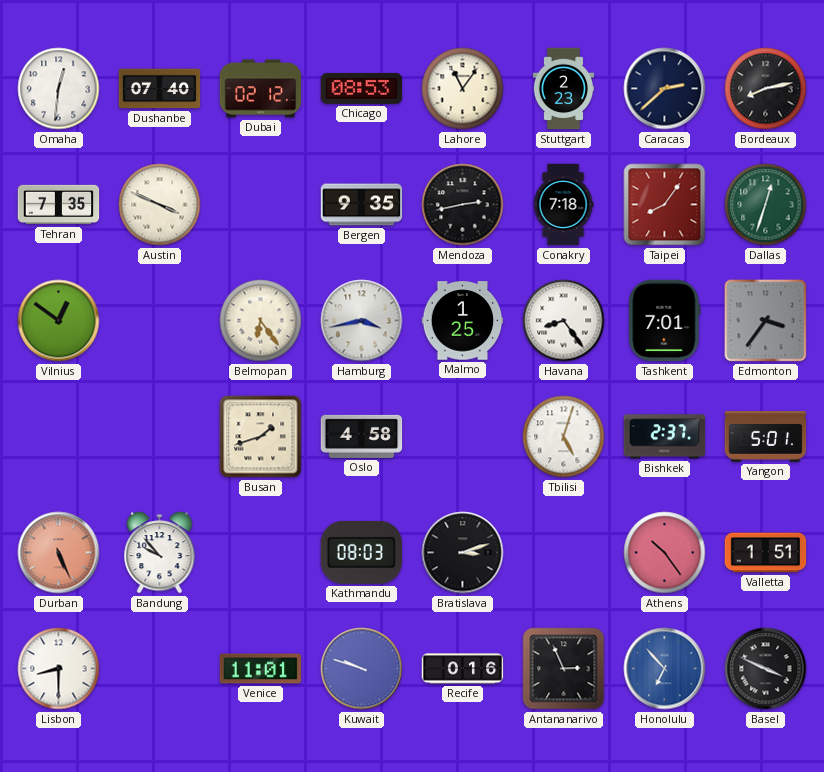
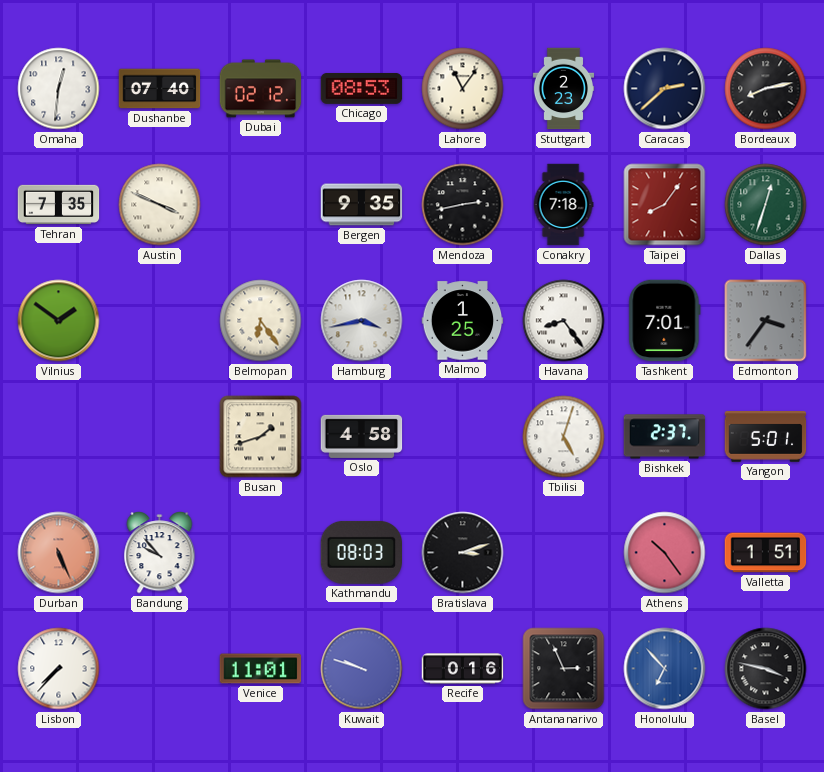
Vilnius: 12:51 -> 1:51
Lisbon: 8:30 -> 7:37
Basel: 3:49 -> 3:47
